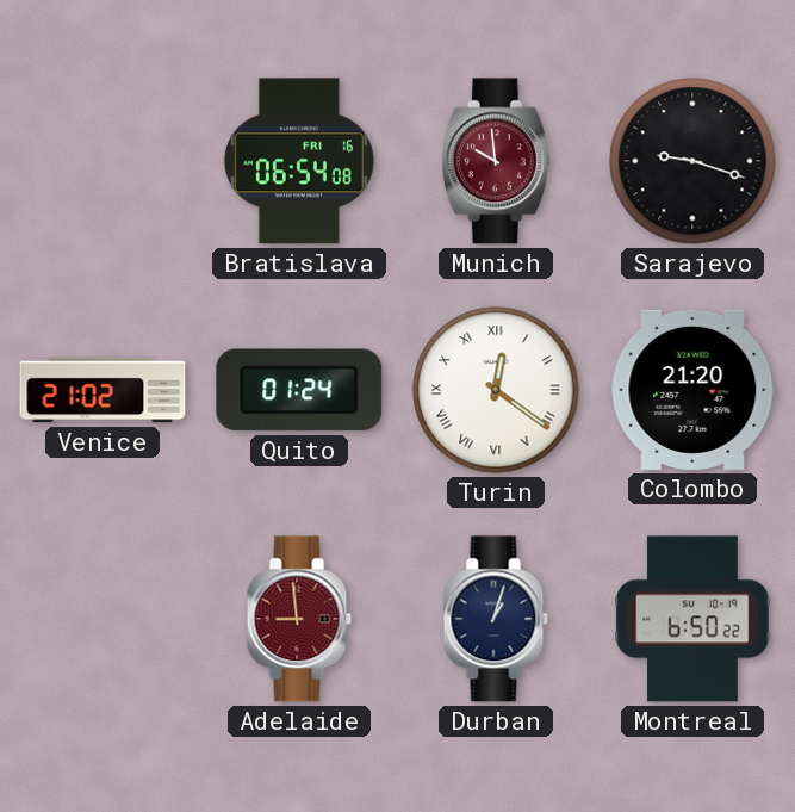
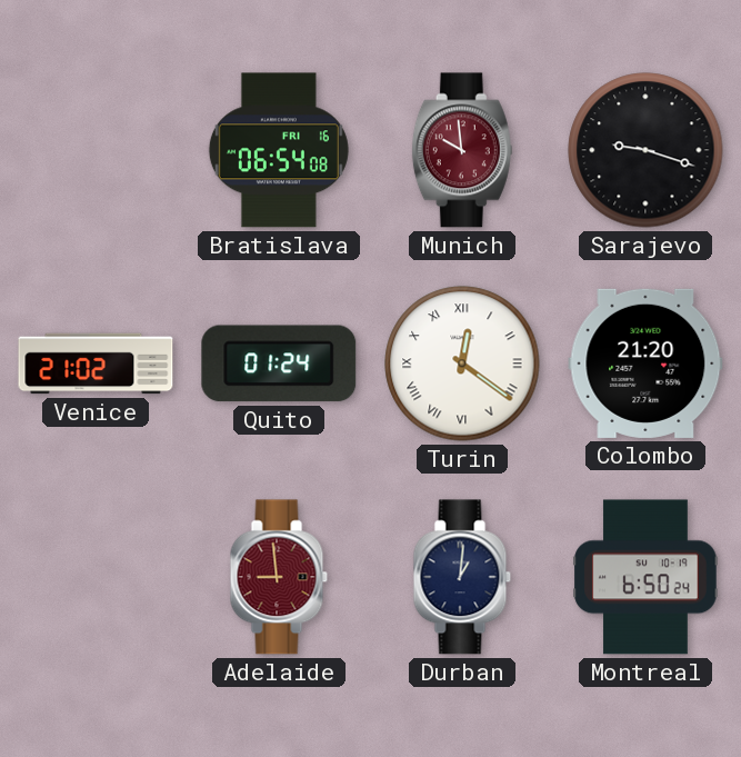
Durban: 1:03 -> 1:01
Montreal: 6:50:22 -> 6:50:24
